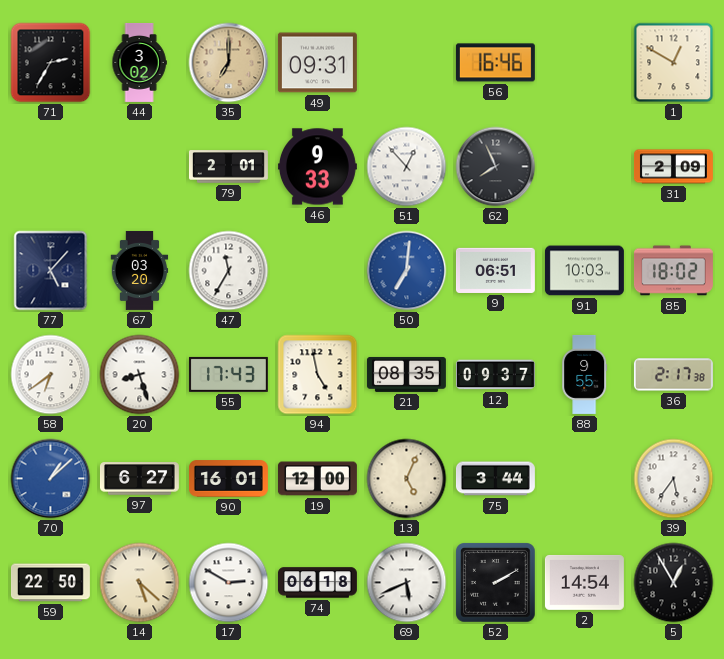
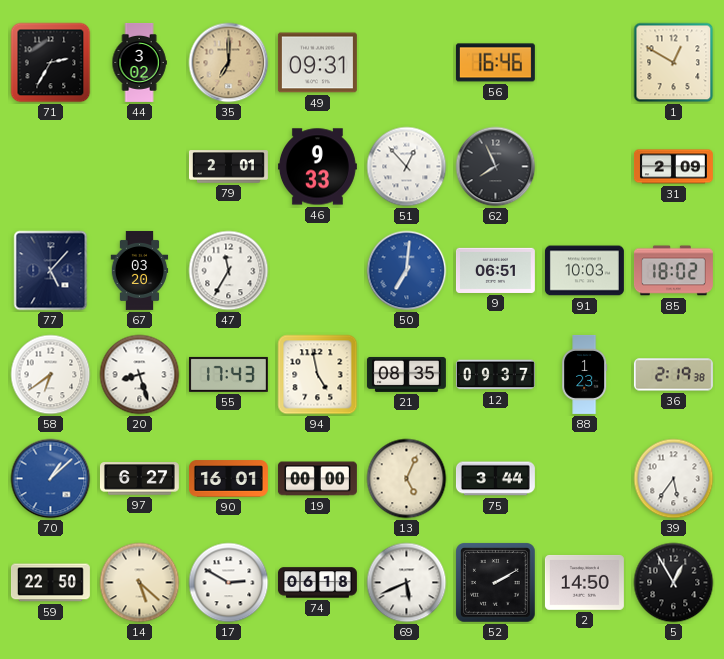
88: 9:55 -> 1:23
36: 2:17 -> 2:19
19: 12:00 -> 00:00
2: 14:54 -> 14:50
